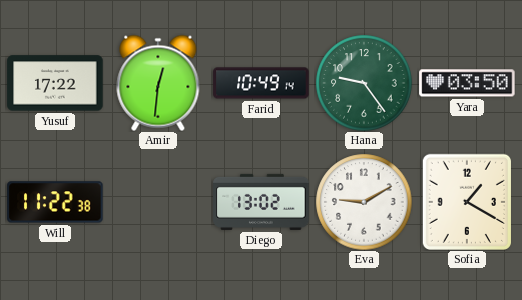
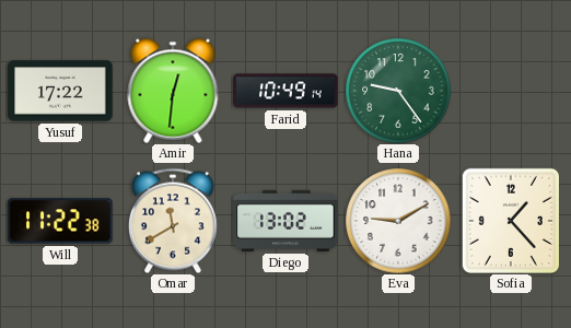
Yara: 03:50 -> none
Omar: none -> 11:40
Sofia: 1:20 -> 1:23
